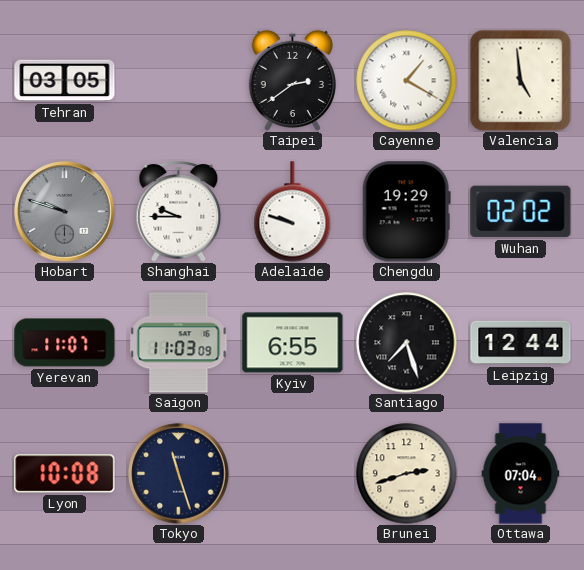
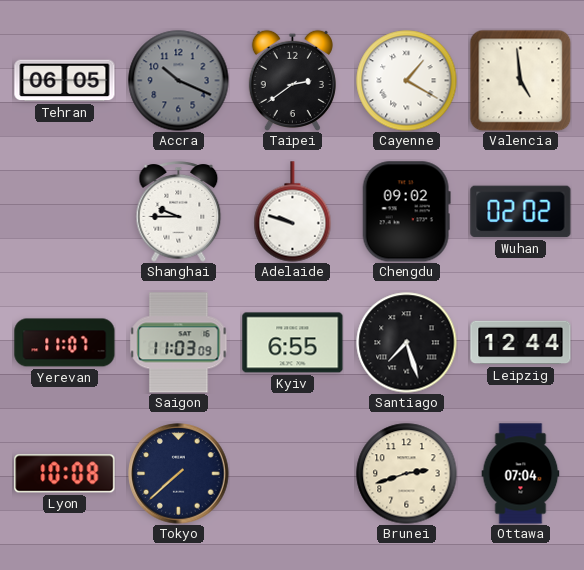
Tehran: 03:05 -> 06:05
Accra: none -> 10:19
Hobart: 9:48 -> none
Chengdu: 19:29 -> 09:02
Tokyo: 11:27 -> 7:38
